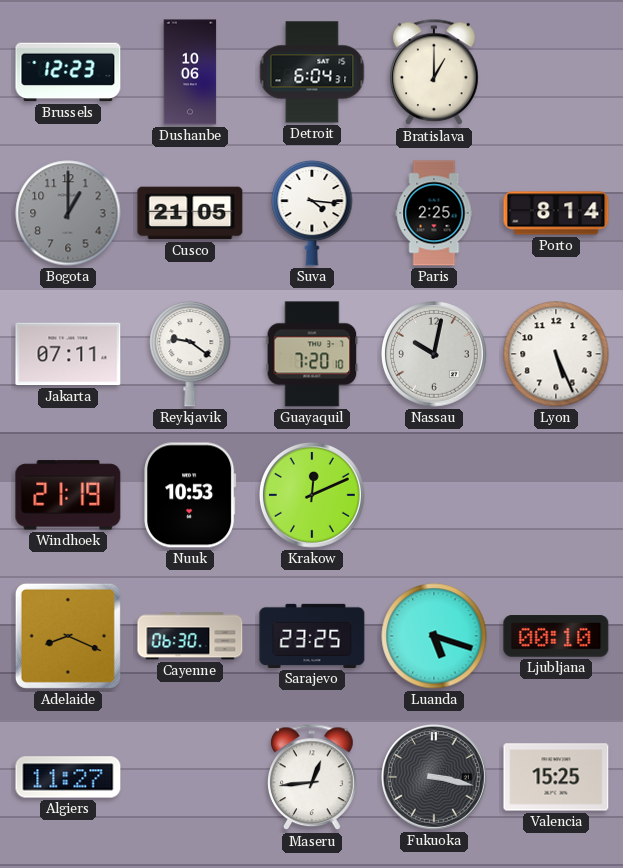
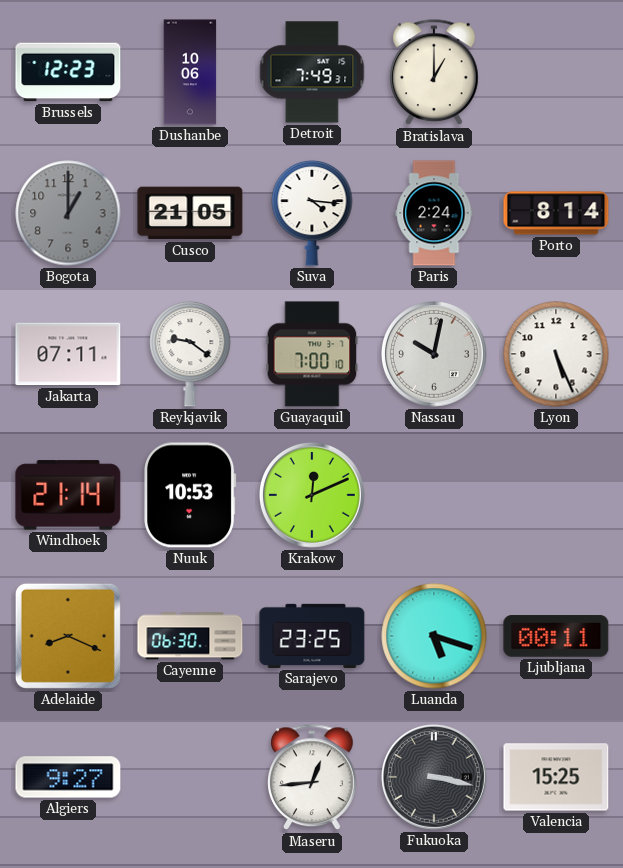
Detroit: 6:04 -> 7:49
Paris: 2:25 -> 2:24
Guayaquil: 7:20 -> 7:00
Windhoek: 21:19 -> 21:14
Ljubljana: 00:10 -> 00:11
Algiers: 11:27 -> 9:27
